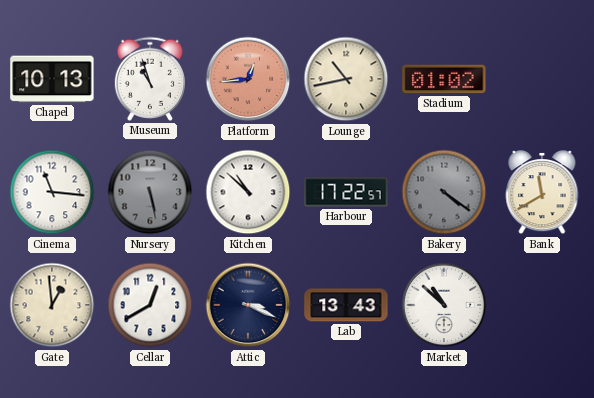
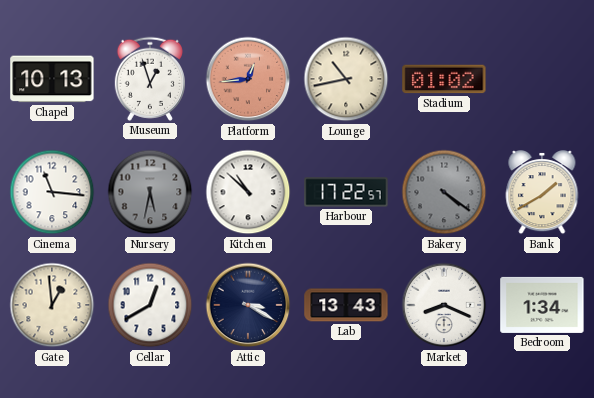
Museum: 10:57 -> 12:57
Nursery: 5:28 -> 5:32
Bank: 11:40 -> 1:40
Attic: 3:19 -> 3:20
Market: 10:52 -> 8:19
Bedroom: none -> 1:34
